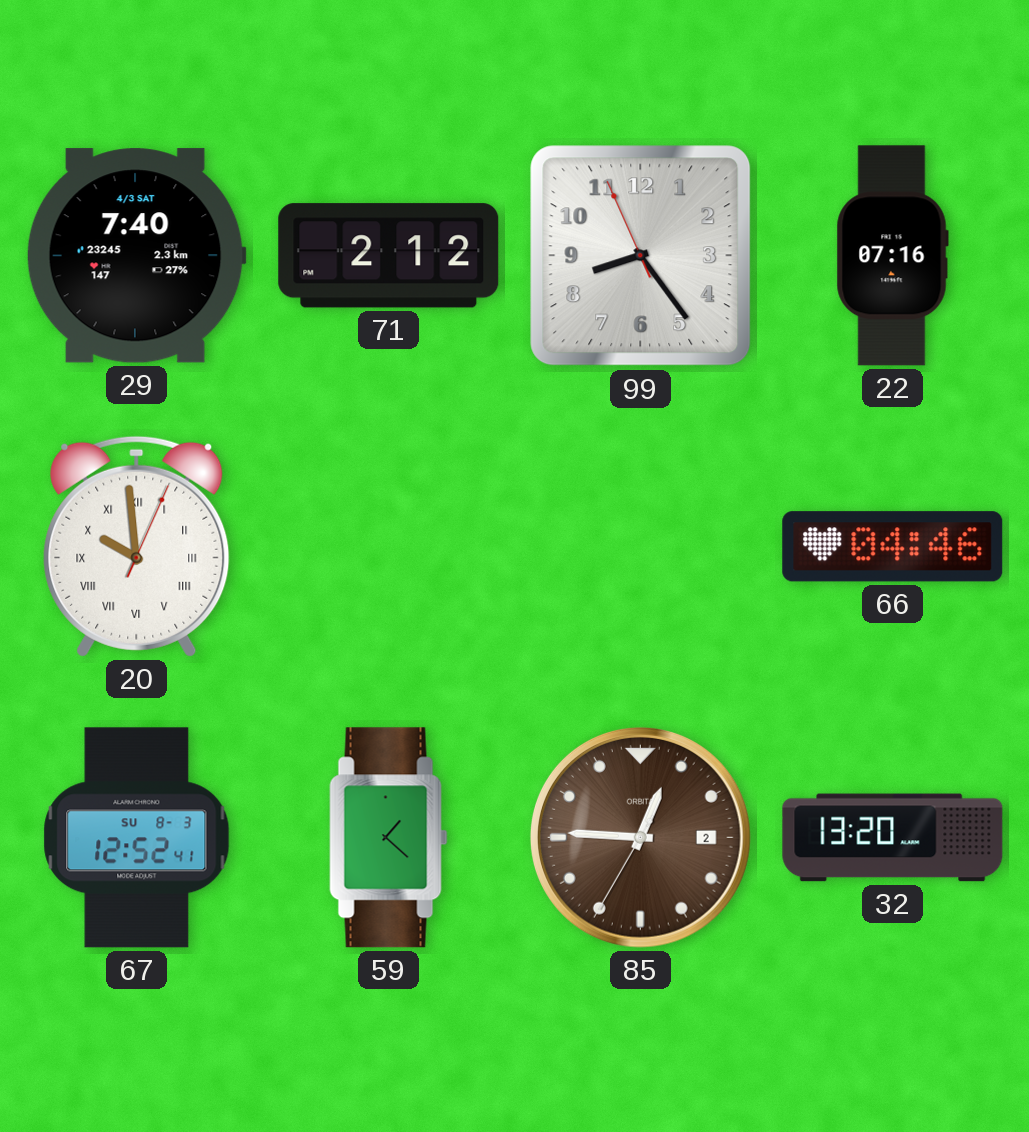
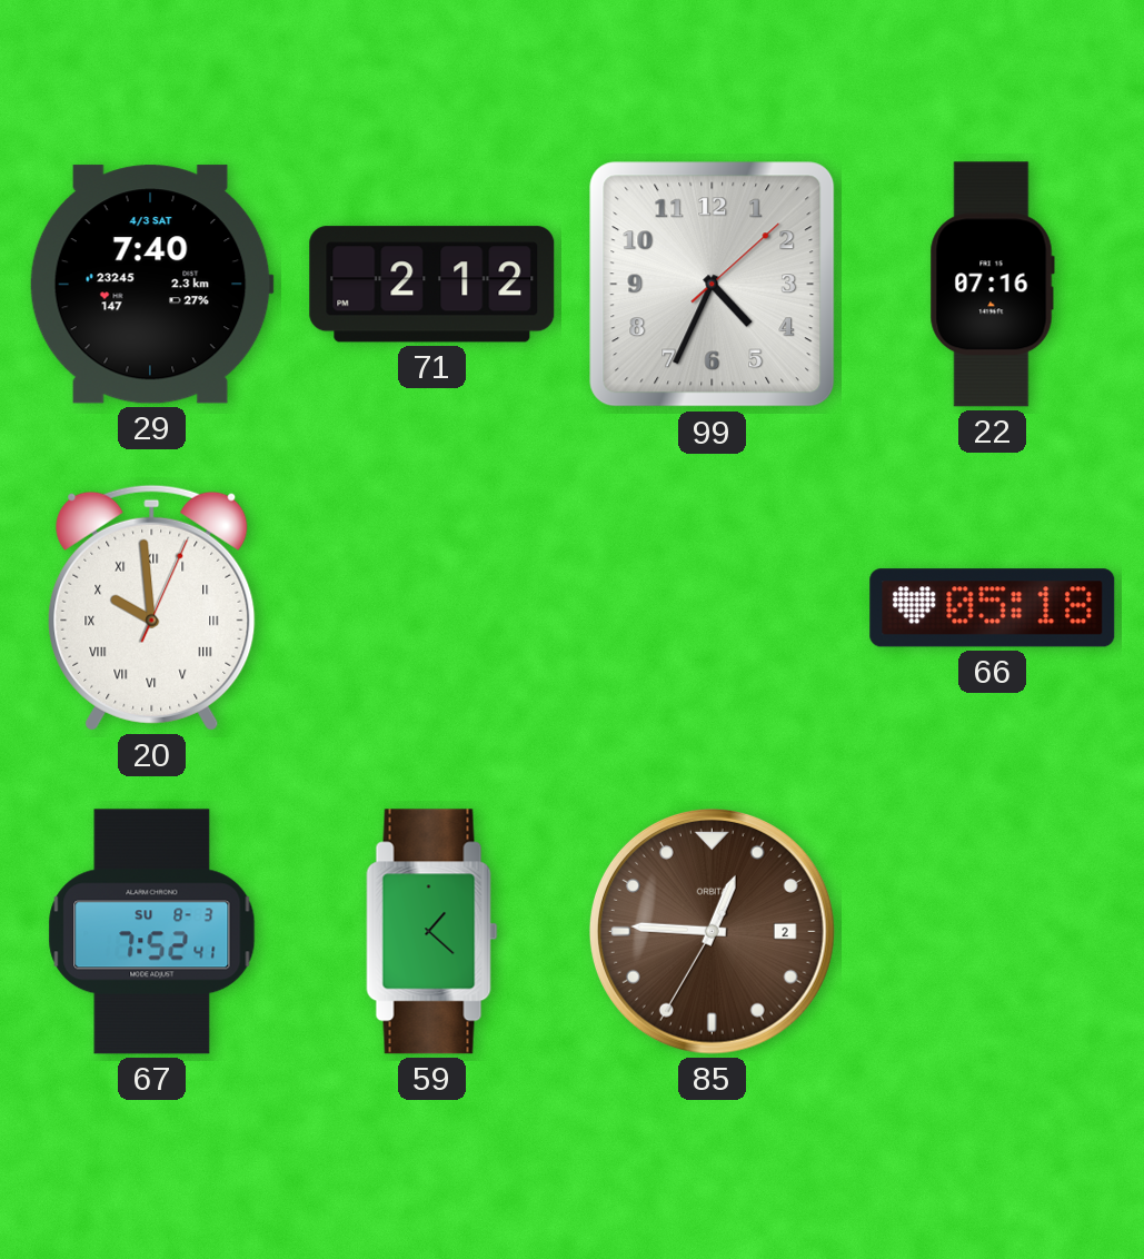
99: 8:23 -> 4:34
66: 04:46 -> 05:18
67: 12:52 -> 7:52
32: 13:20 -> none
